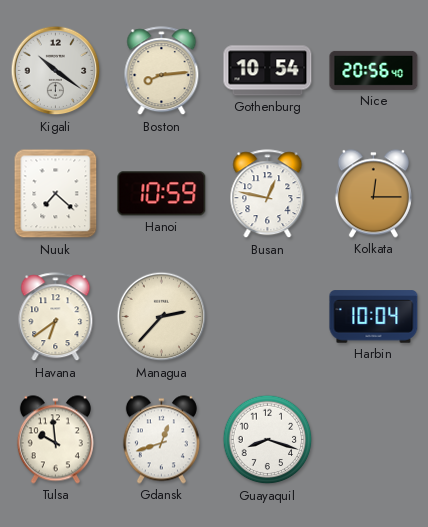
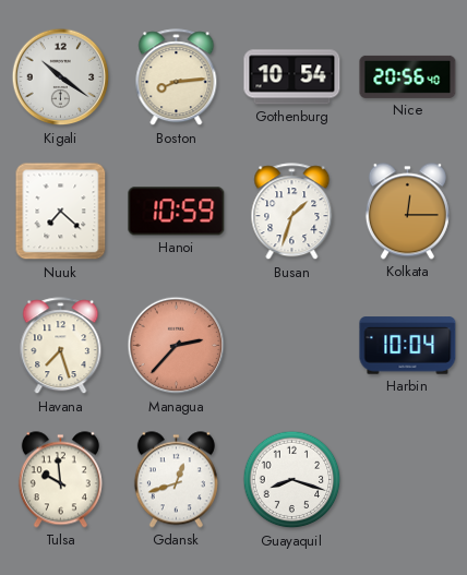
Busan: 12:47 -> 1:33
Havana: 6:39 -> 7:27
Managua dial: cream -> salmon
